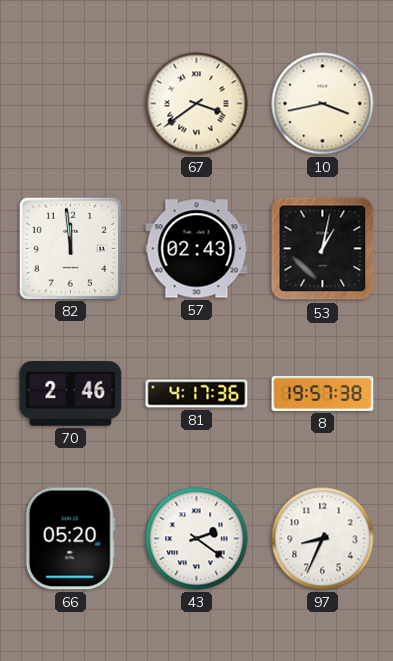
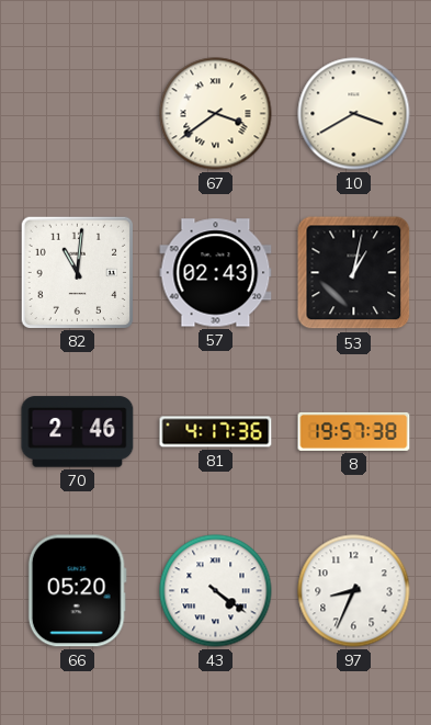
10: 3:43 -> 3:40
82: 11:59 -> 11:01
43: 2:21 -> 4:21
